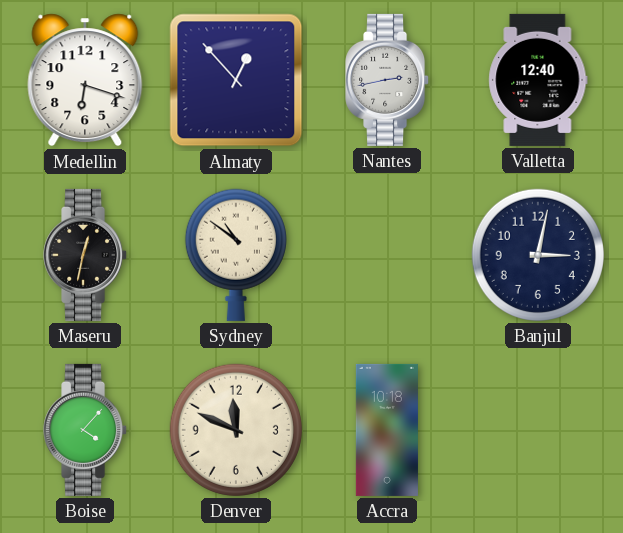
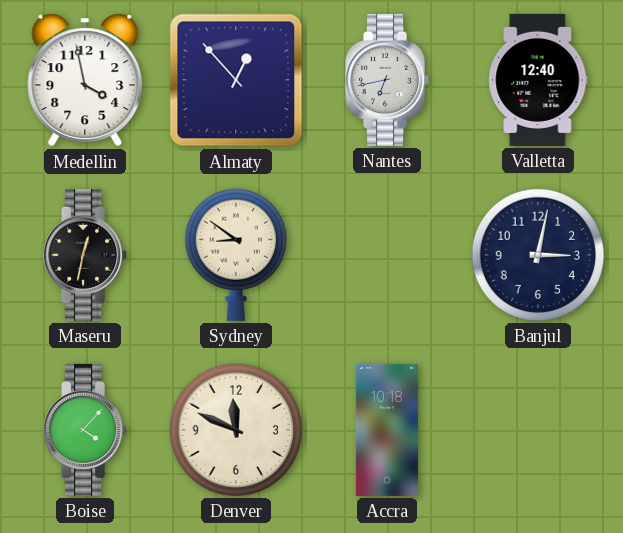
Medellin: 6:18 -> 3:58
Nantes: 2:43 -> 6:43
Sydney: 10:51 -> 8:51
